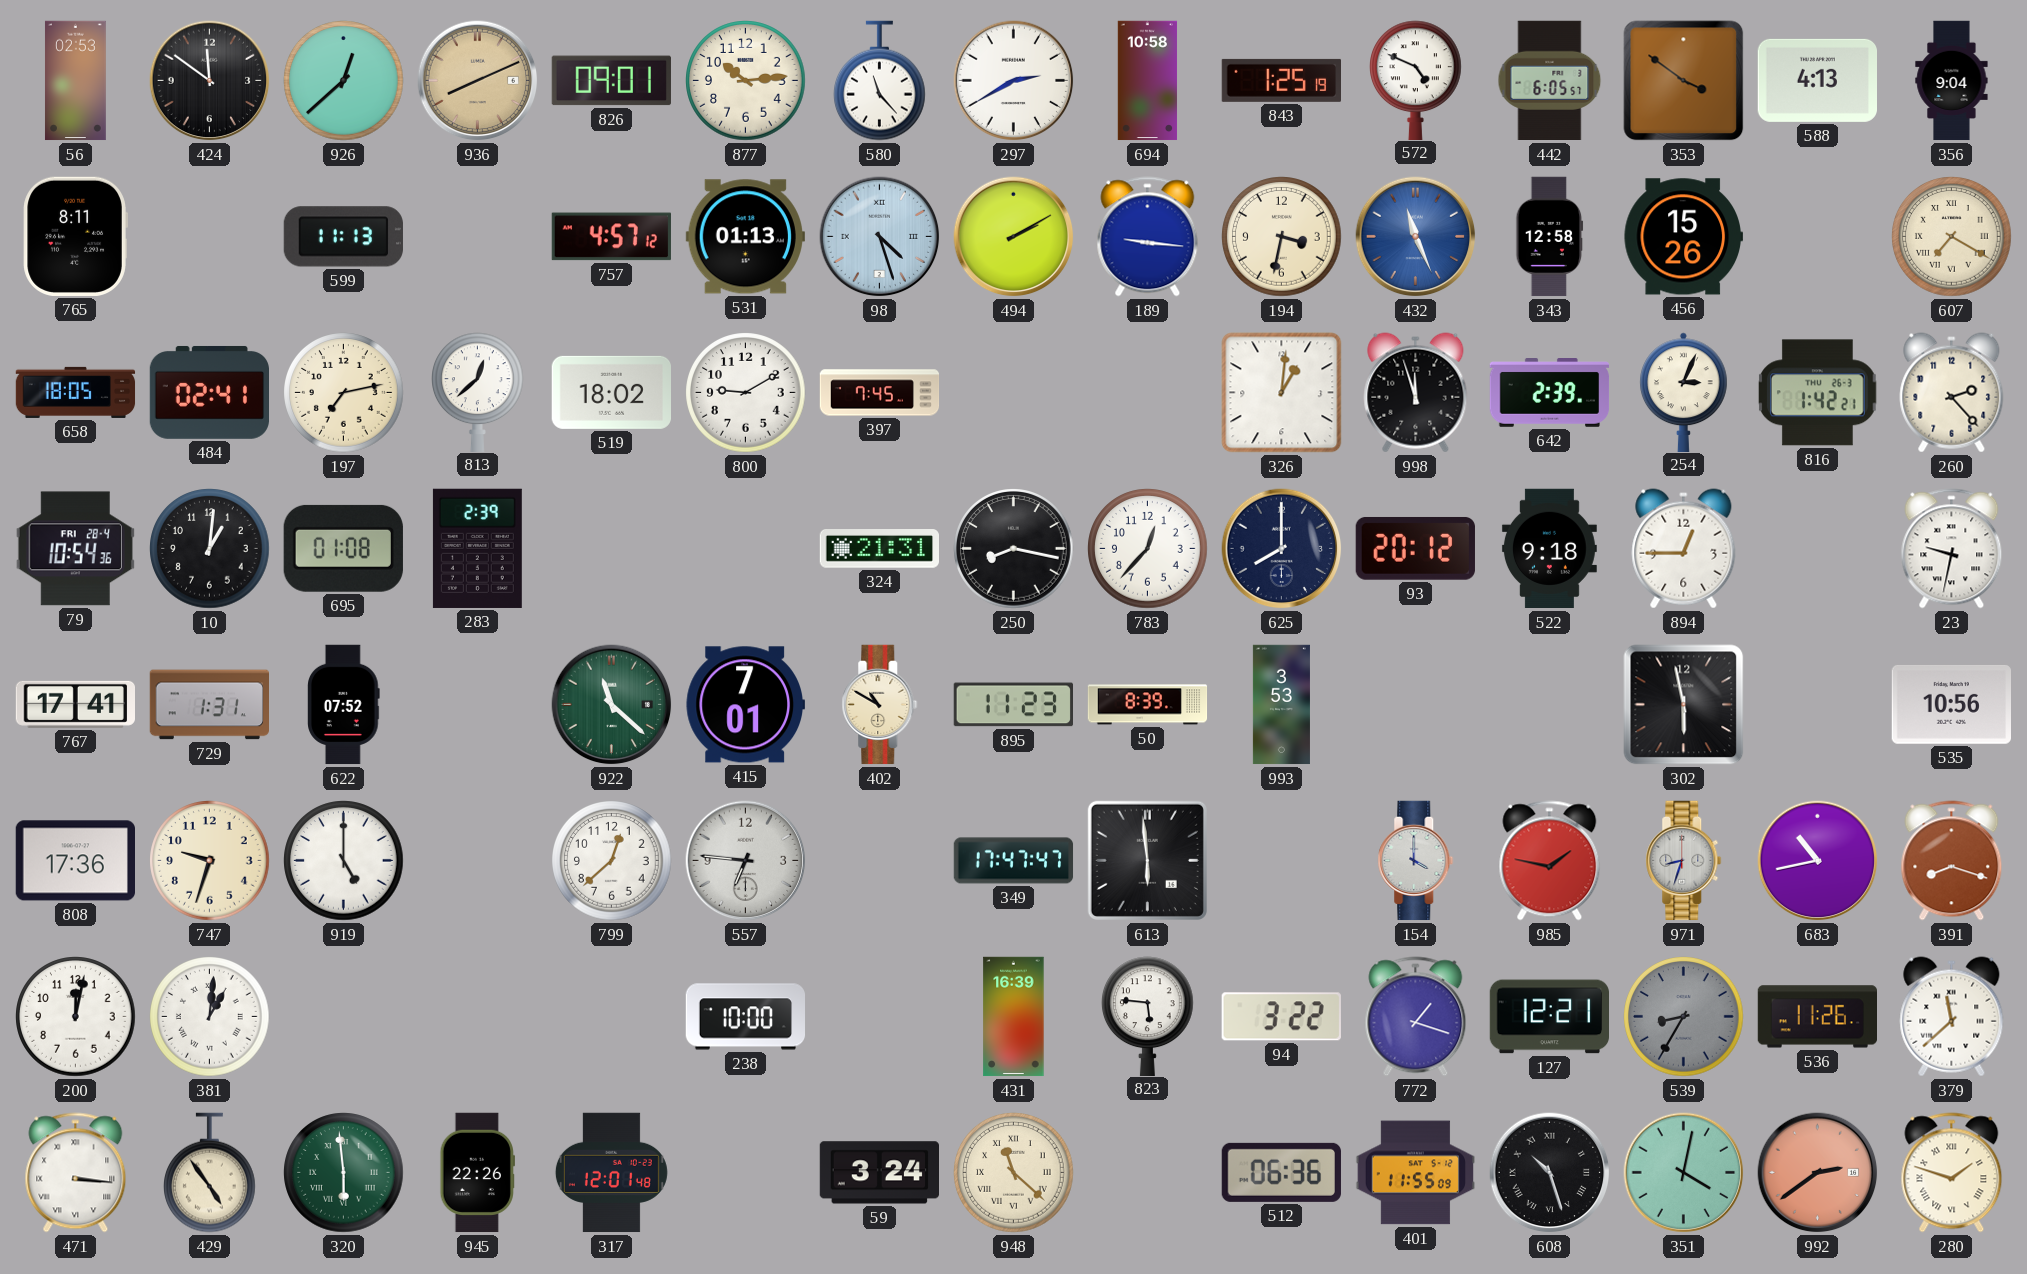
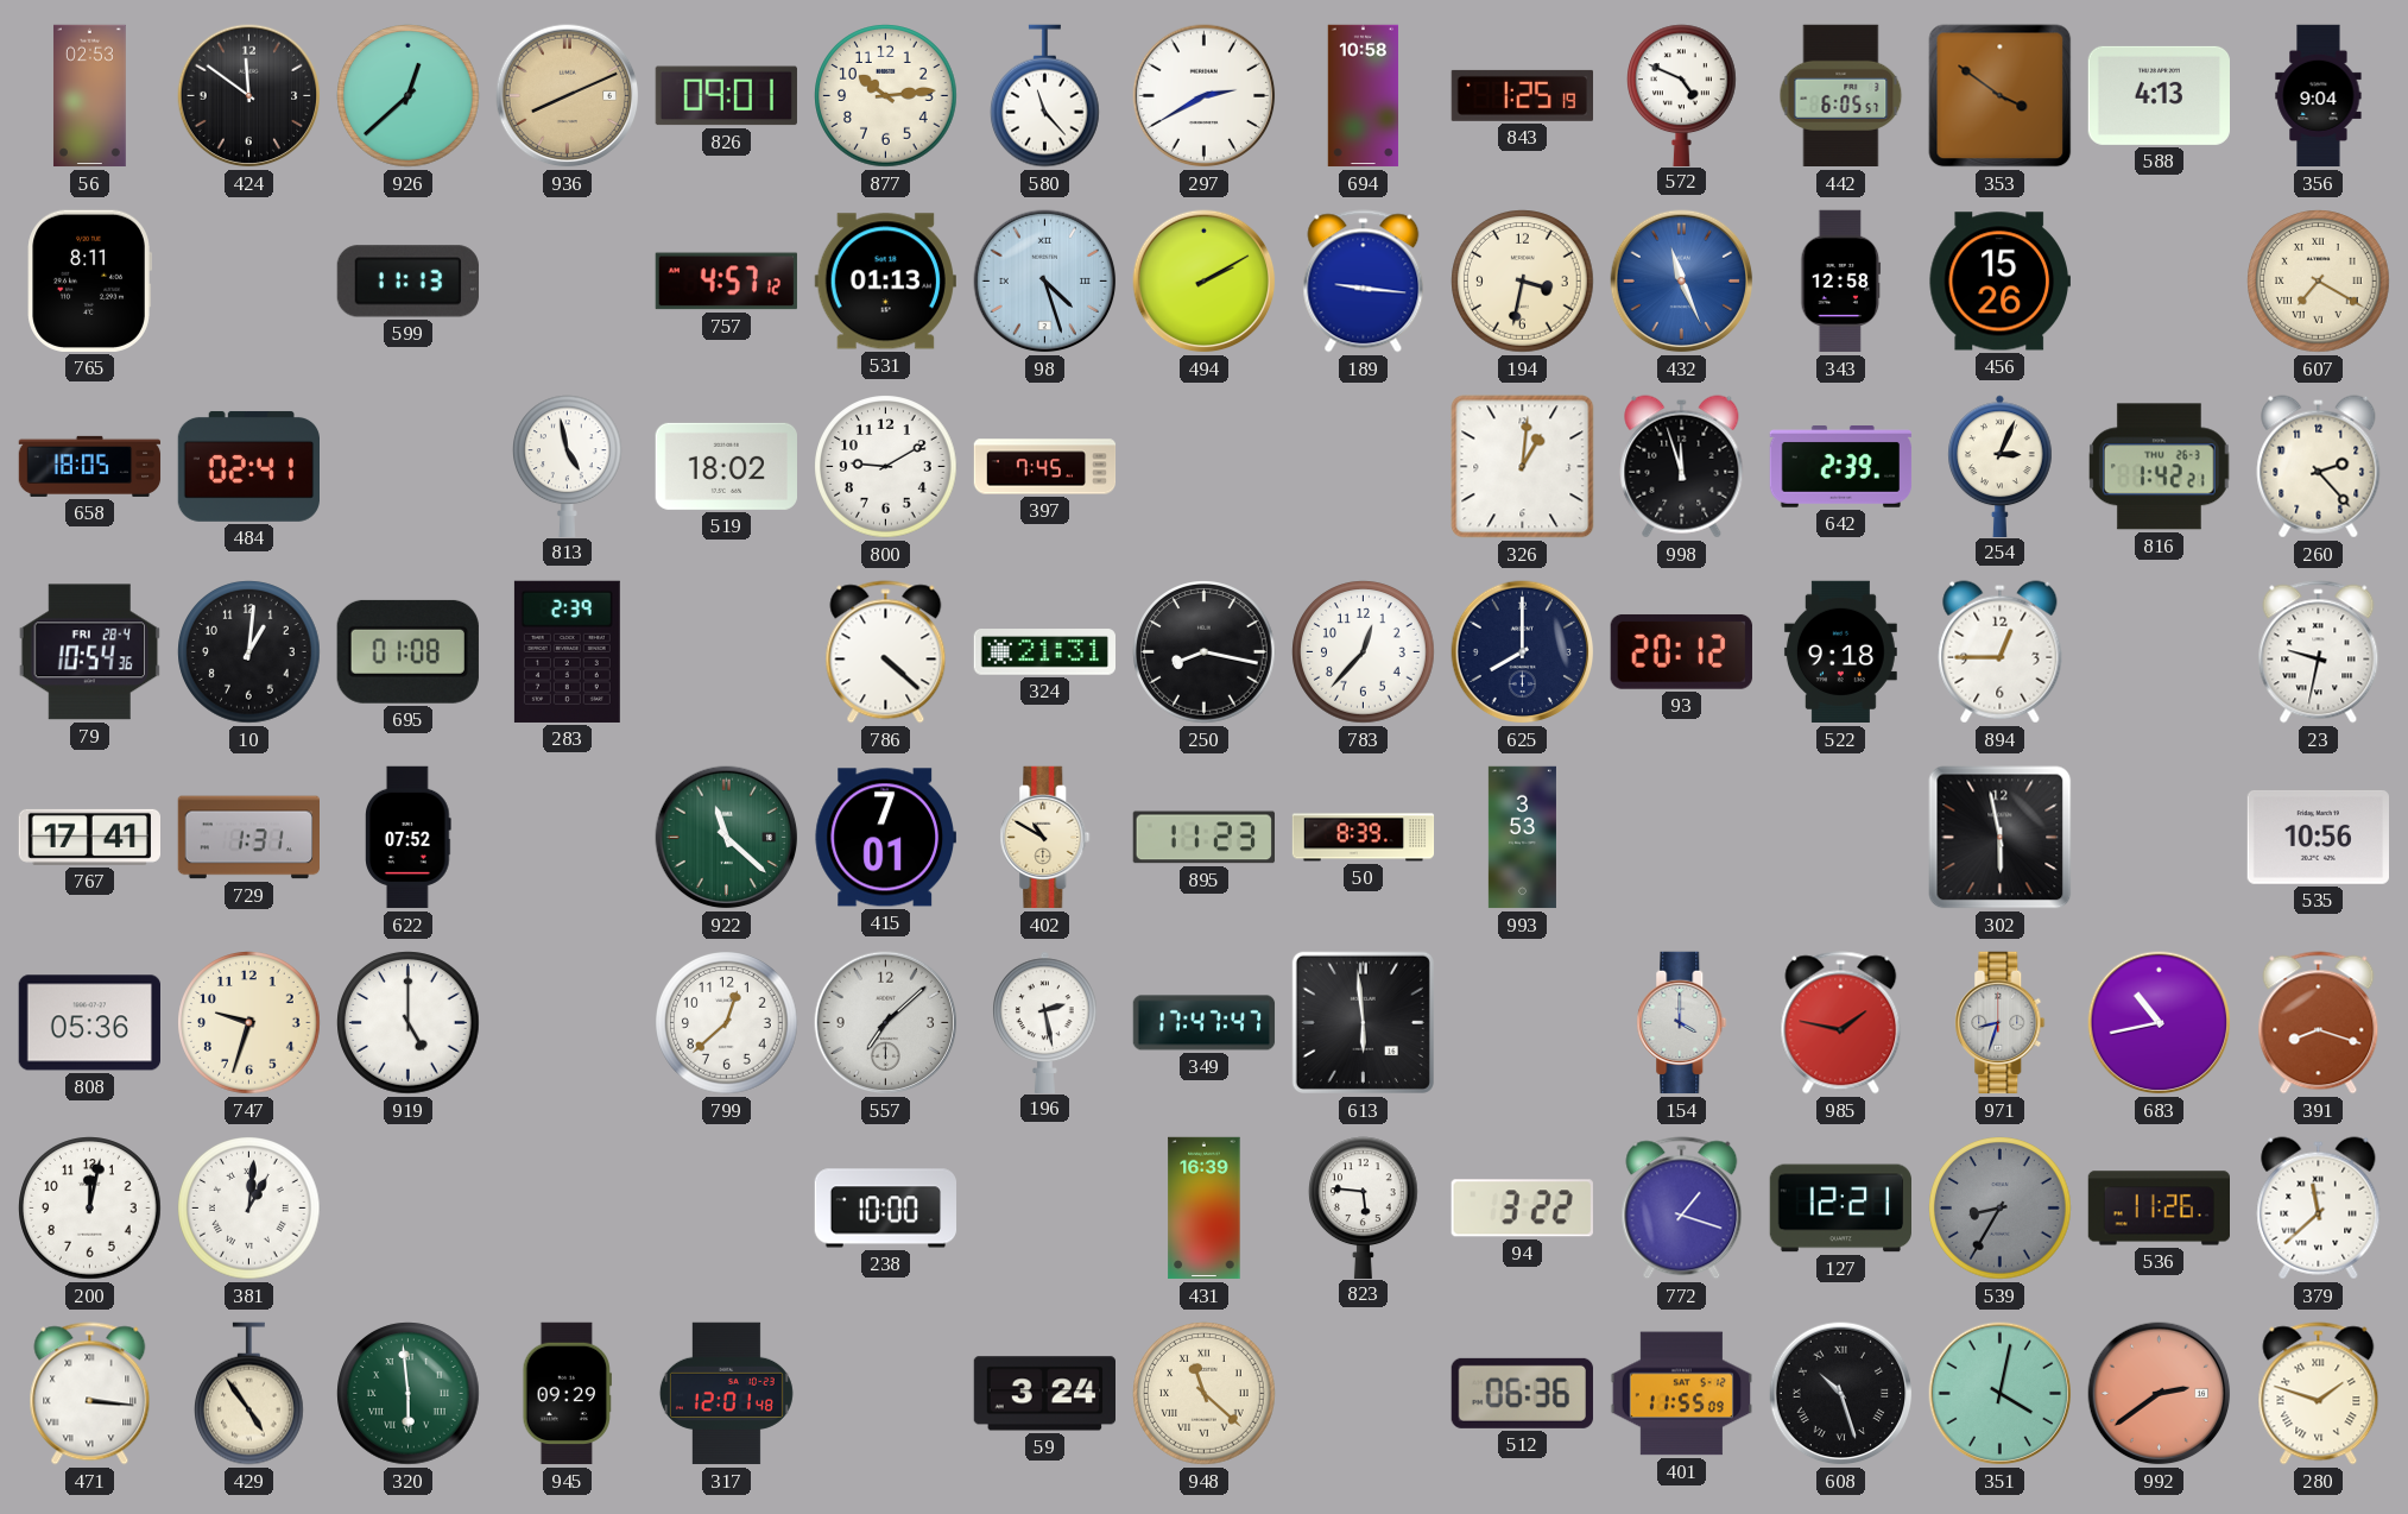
197: 7:13 -> none
813: 12:38 -> 4:58
786: none -> 4:22
808: 17:36 -> 05:36
557: 6:46 -> 7:08
196: none -> 2:28
945: 22:26 -> 09:29
